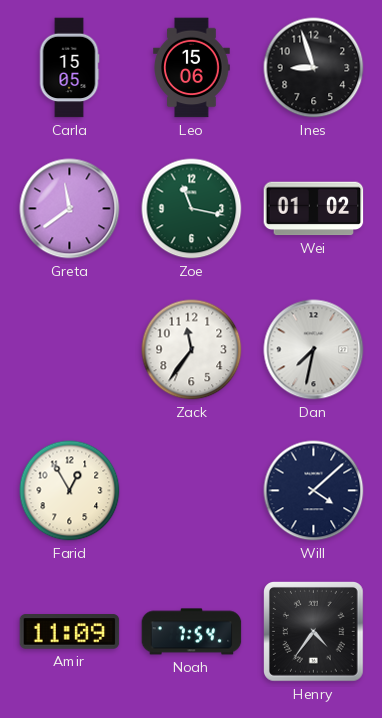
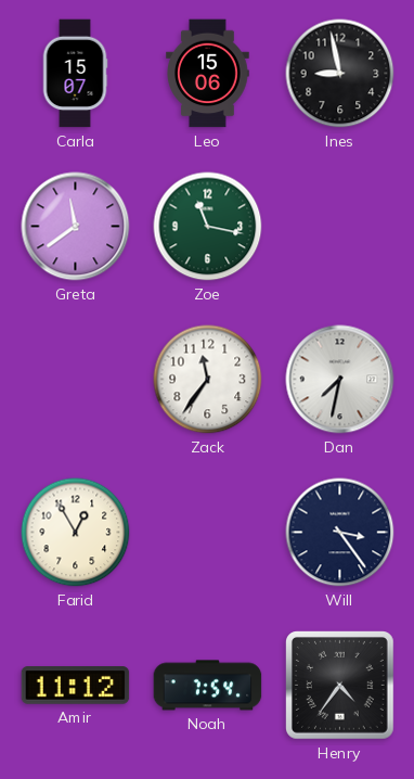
Carla: 15:05 -> 15:07
Ines: 8:57 -> 8:58
Wei: 01:02 -> none
Will: 4:08 -> 3:24
Amir: 11:09 -> 11:12
